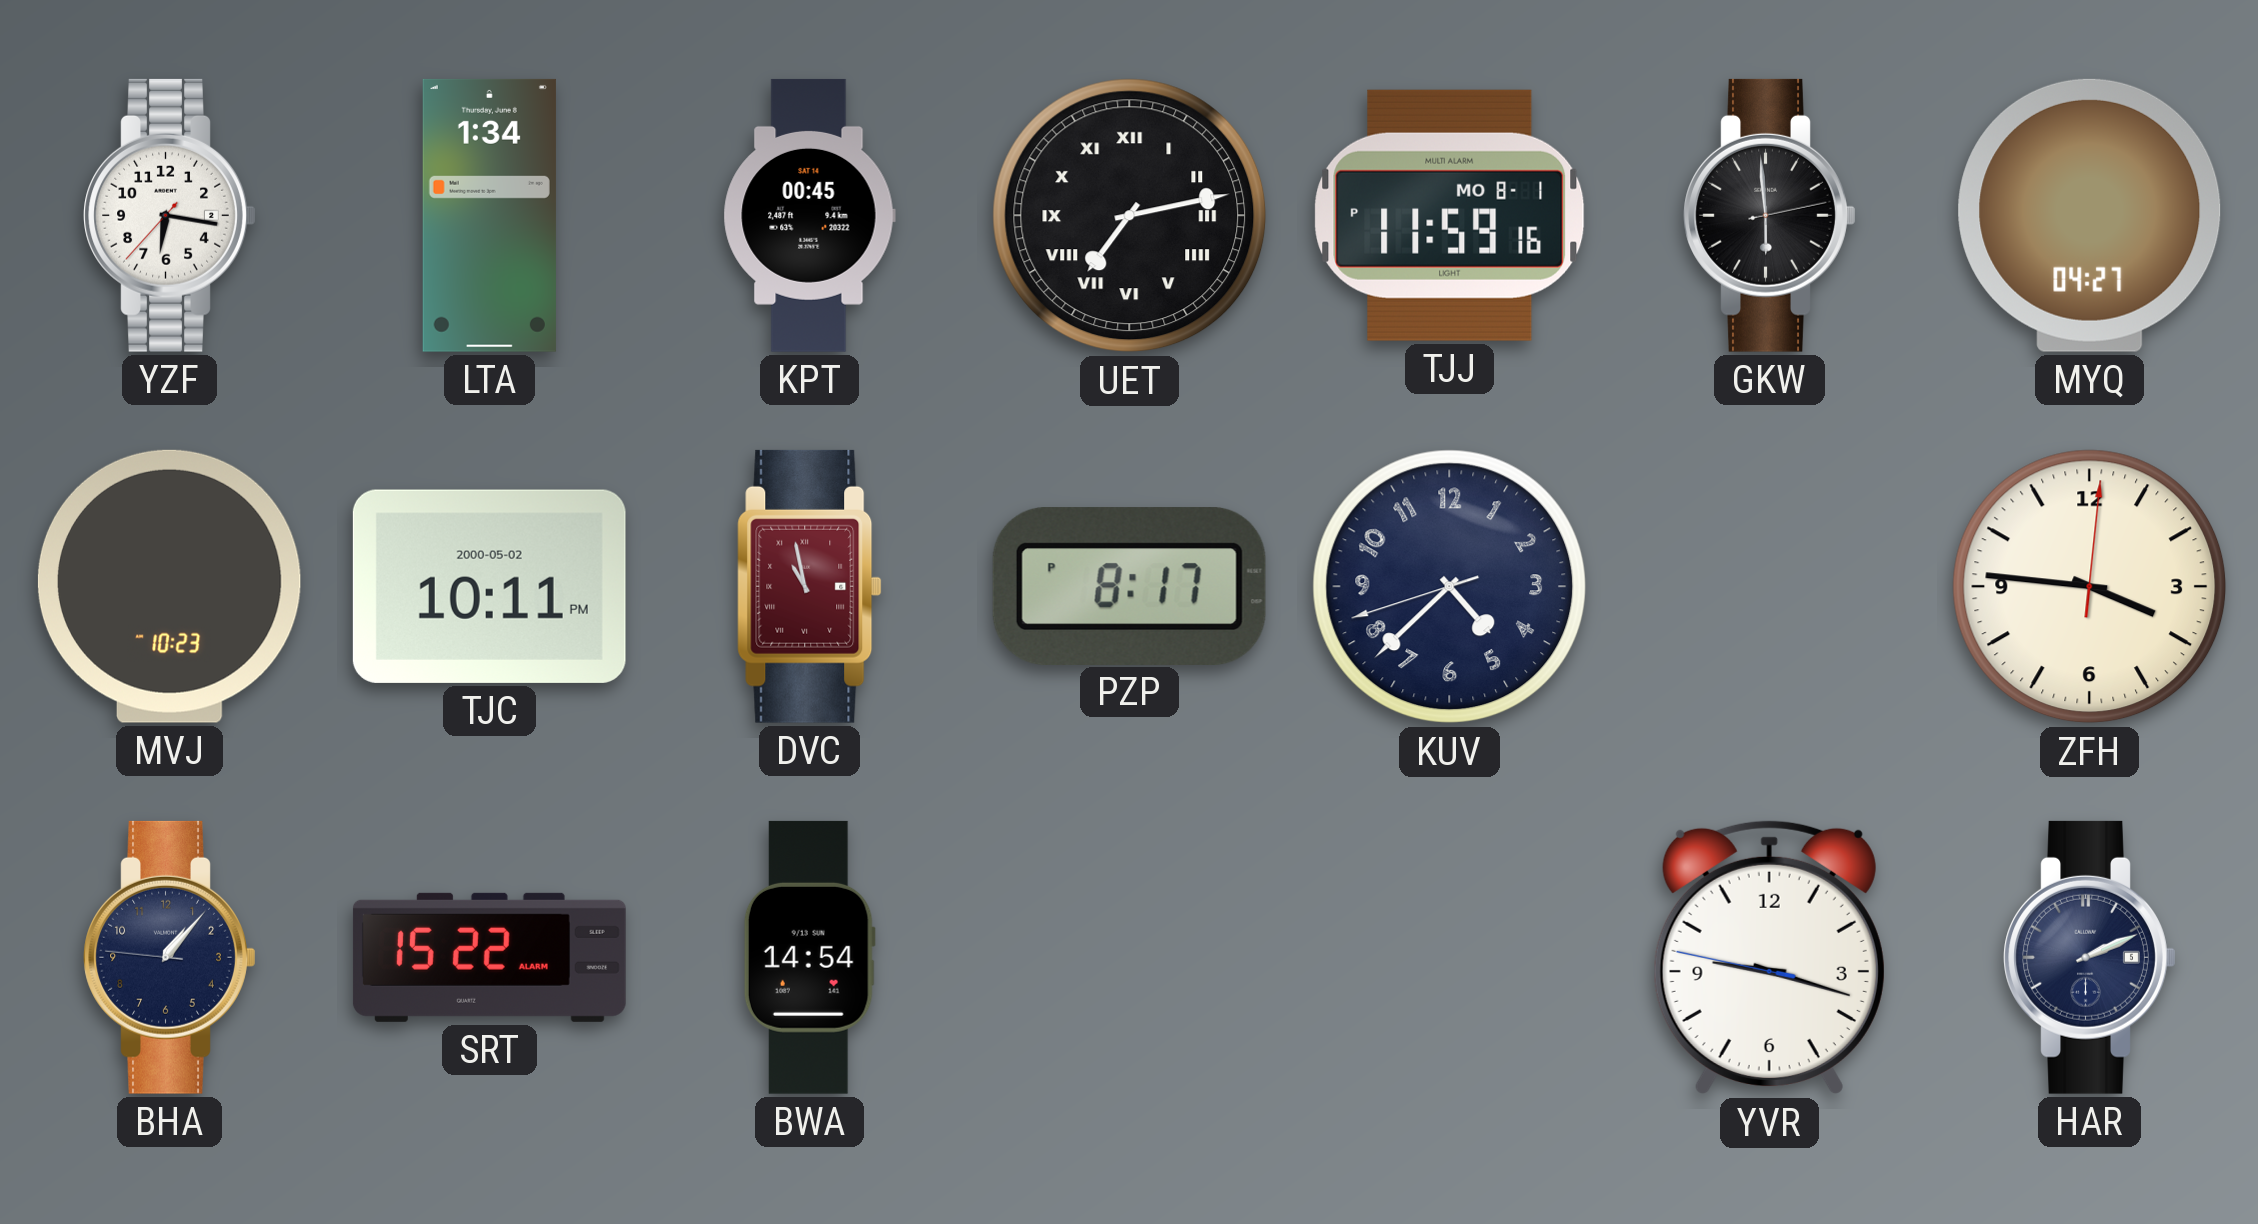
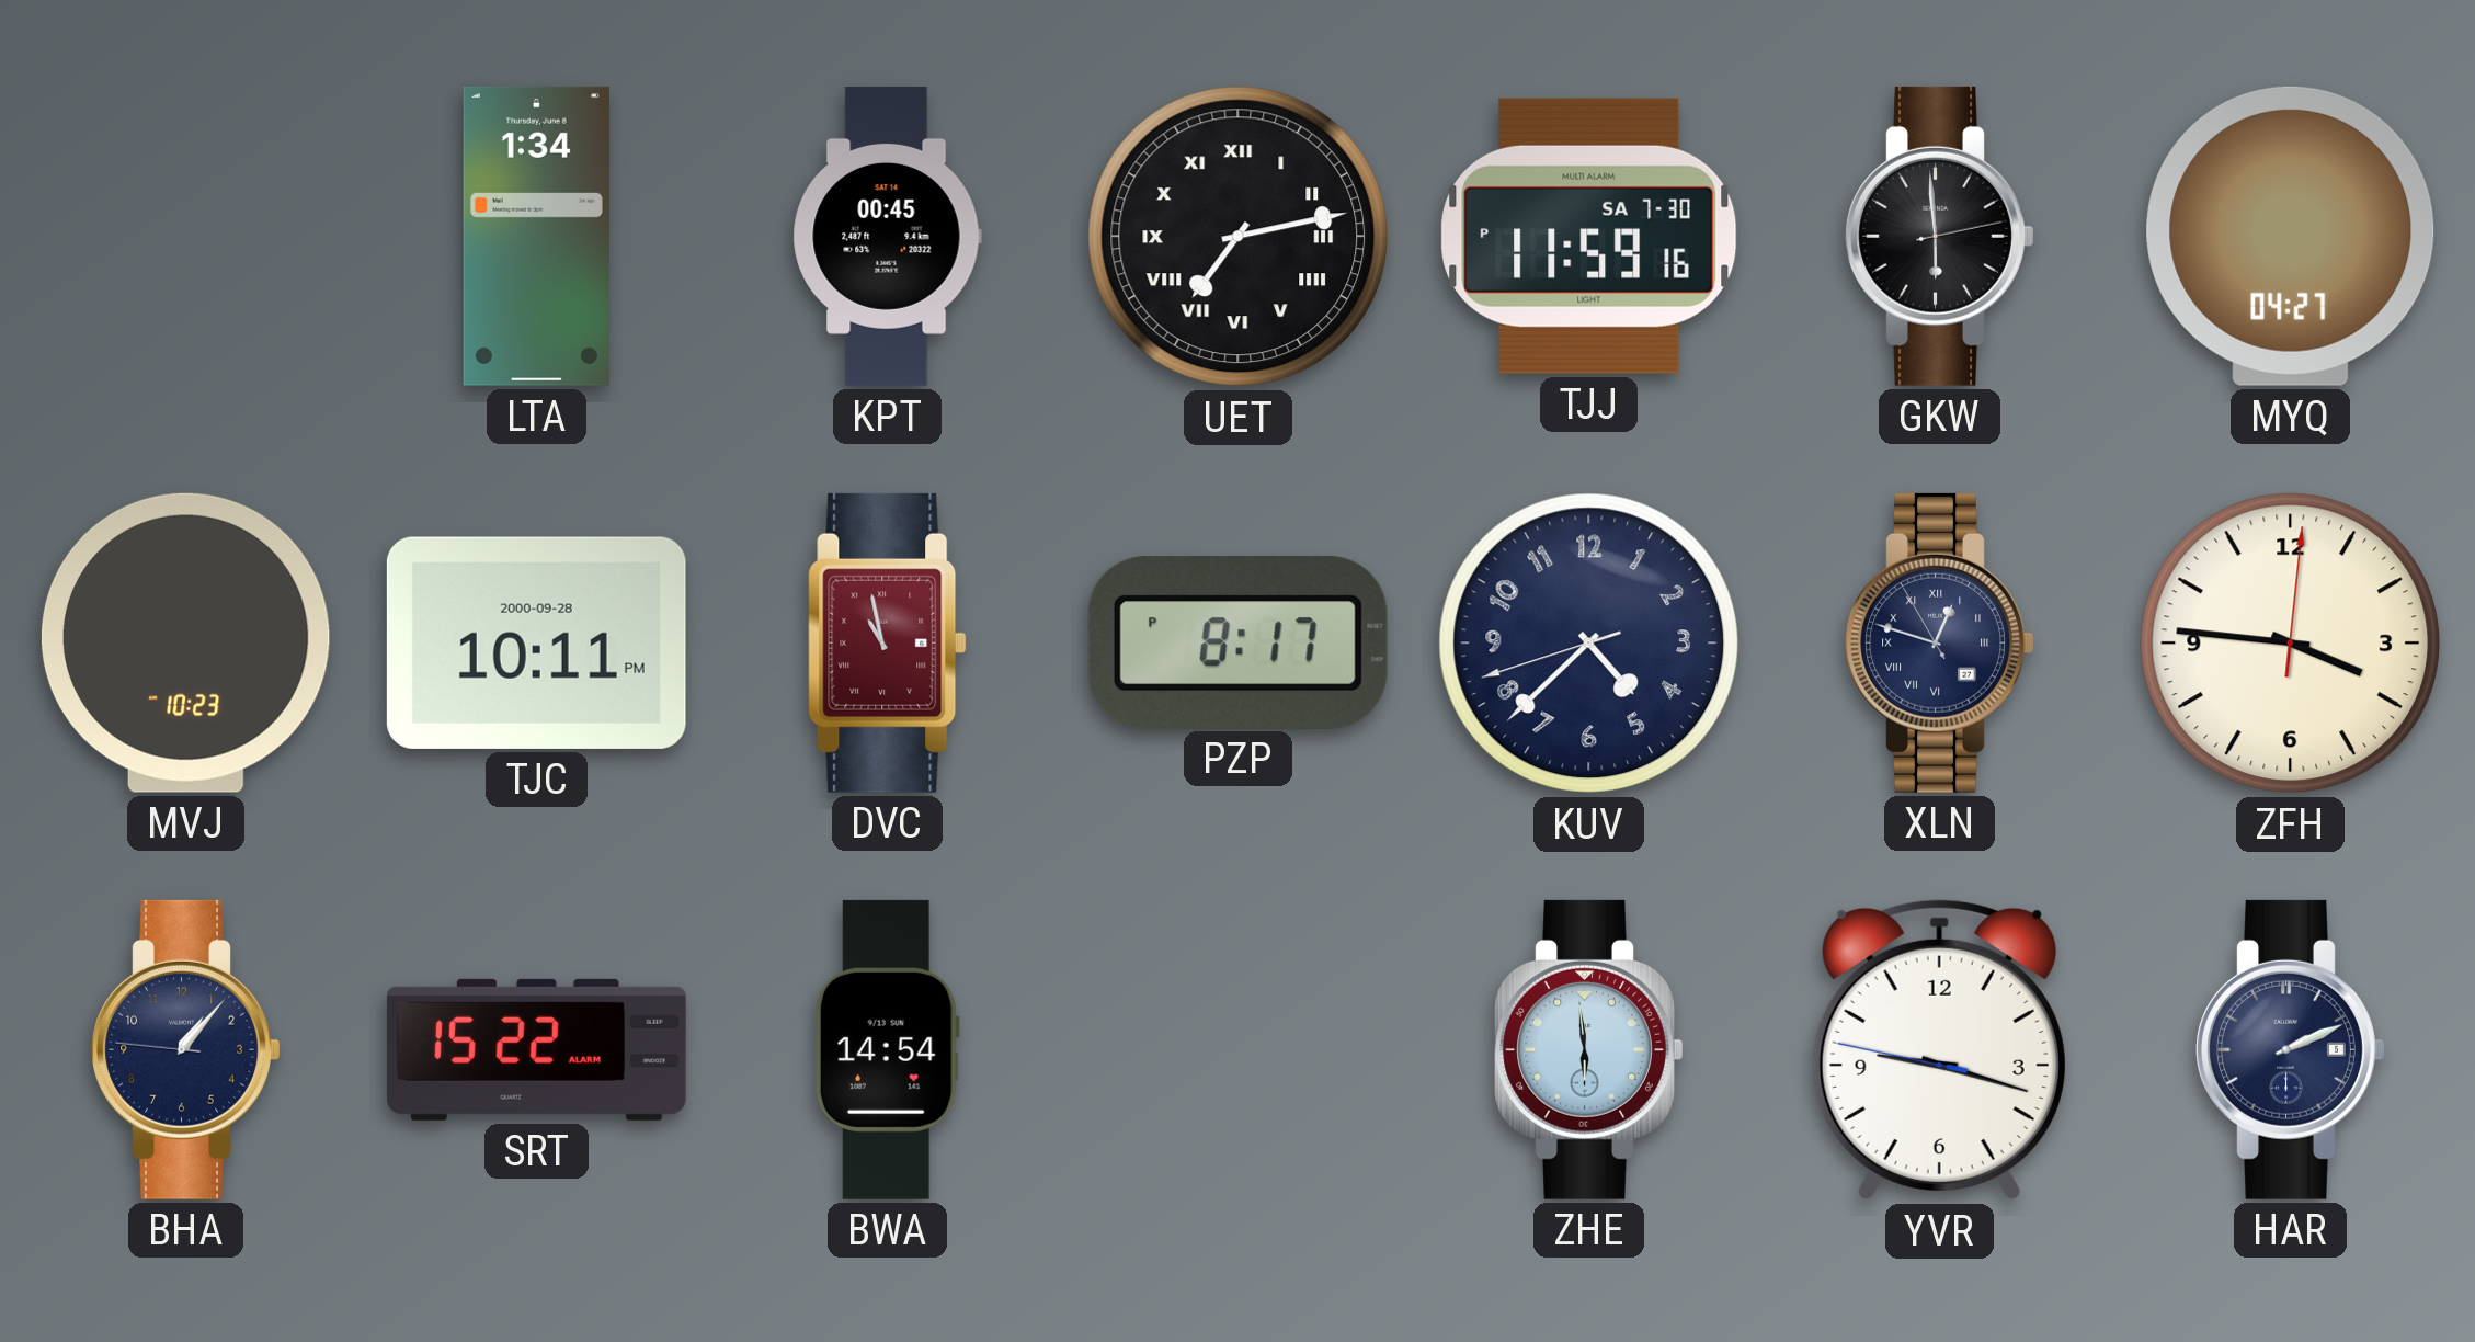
YZF: 6:16 -> none
TJJ date: MO 8-1 -> SA 7-30
TJC date: 2000-05-02 -> 2000-09-28
XLN: none -> 12:47
ZHE: none -> 5:59
